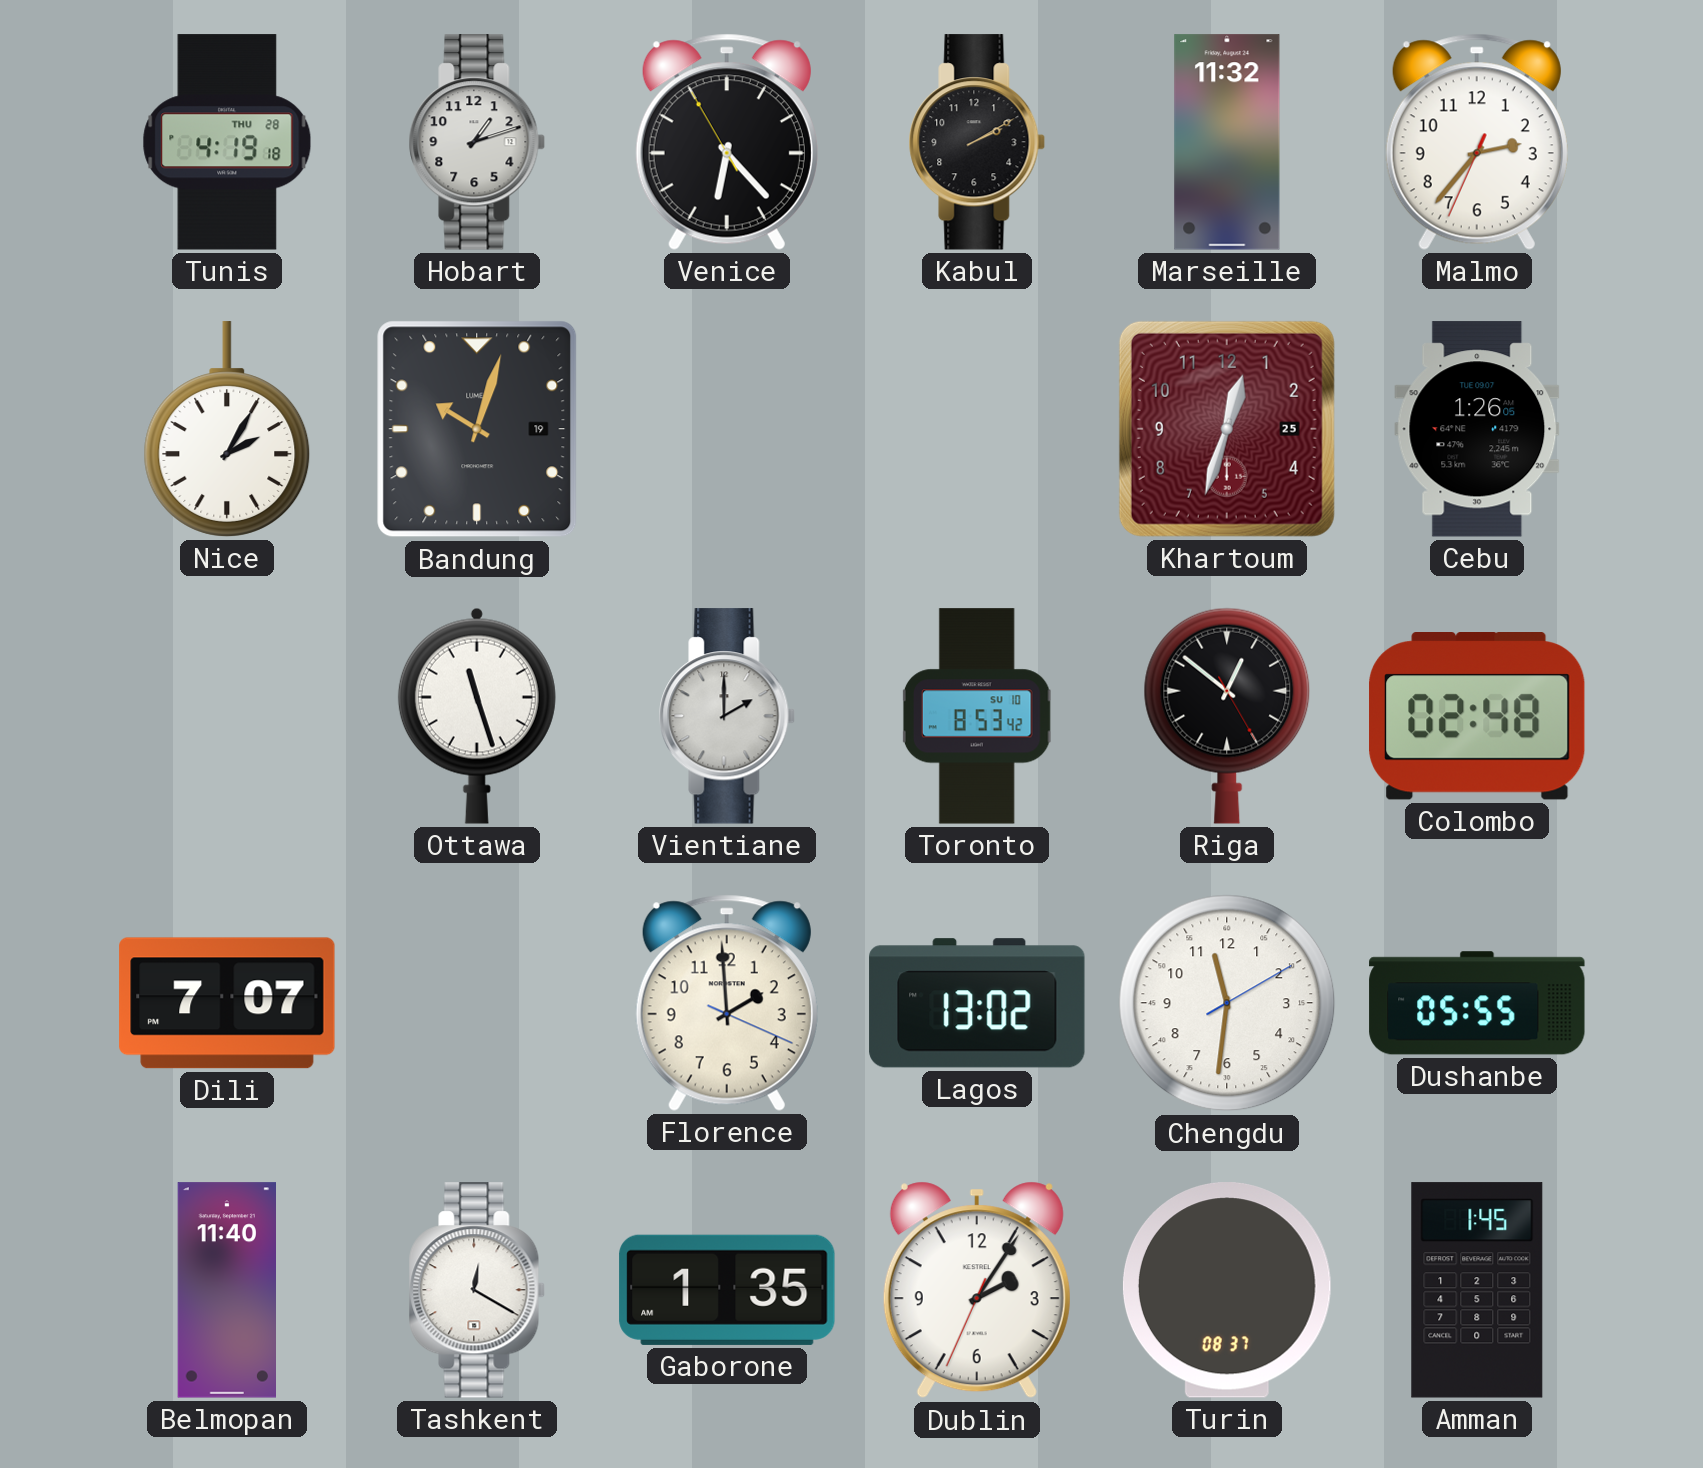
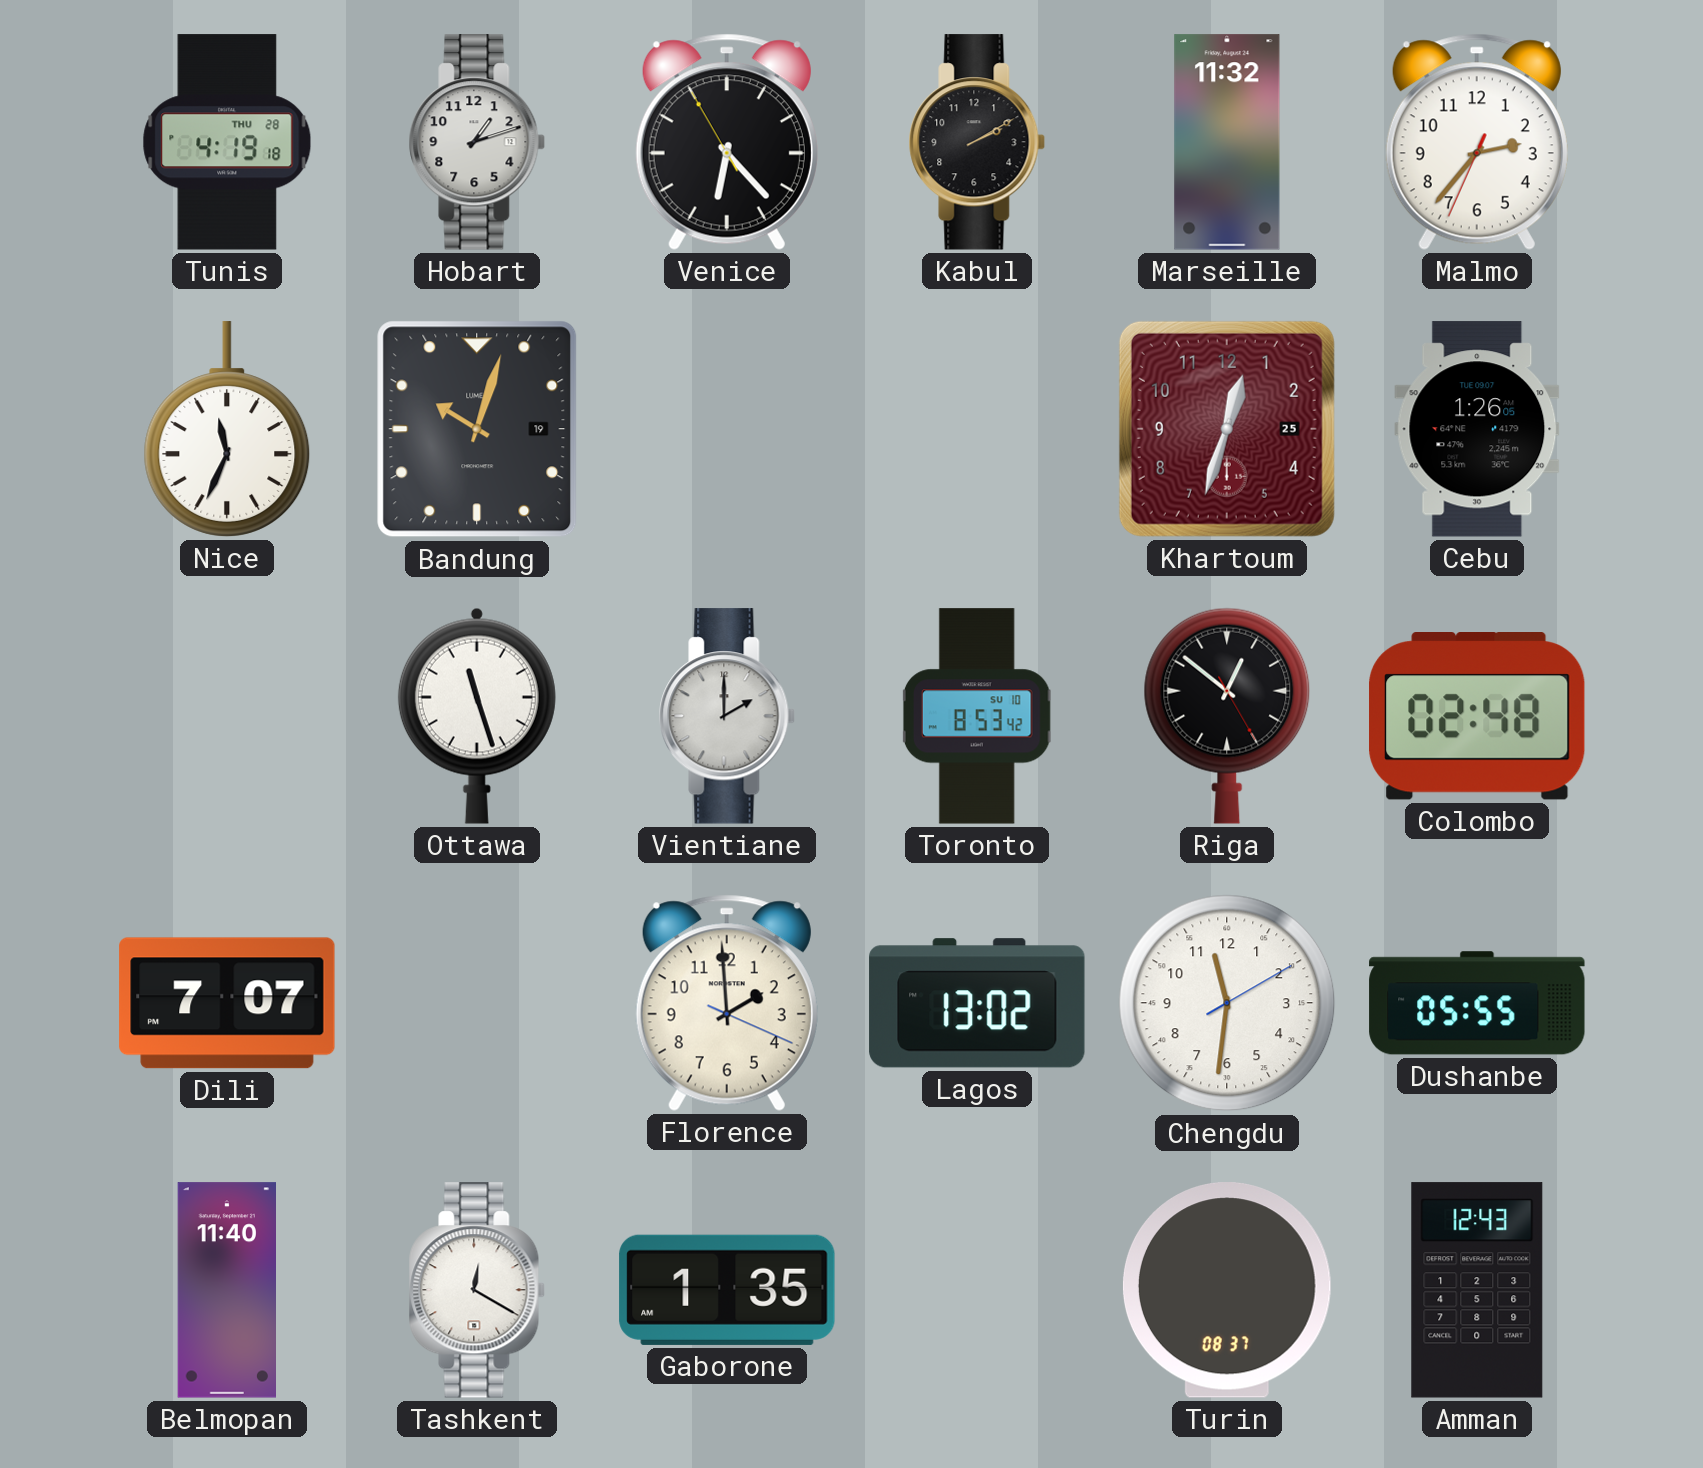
Nice: 2:05 -> 11:34
Dublin: 2:05 -> none
Amman: 1:45 -> 12:43
